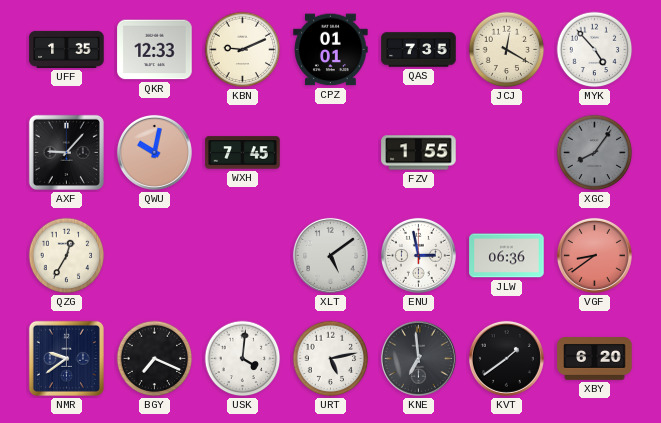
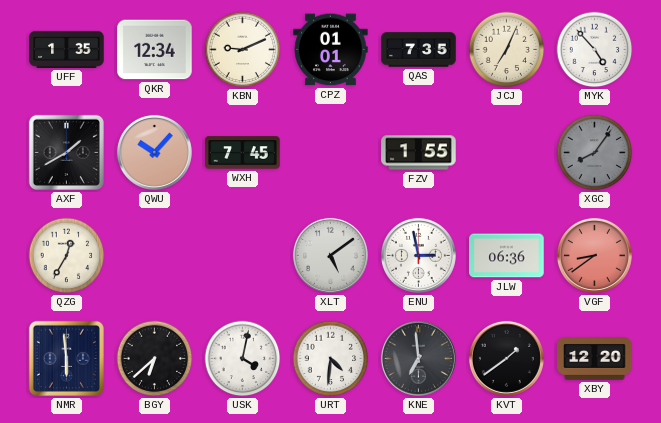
QKR: 12:33 -> 12:34
JCJ: 12:20 -> 7:04
AXF: 9:07 -> 1:40
QWU: 10:02 -> 10:07
NMR: 9:39 -> 5:59
BGY: 7:19 -> 6:38
USK: 4:01 -> 4:02
URT: 5:13 -> 4:31
XBY: 6:20 -> 12:20
